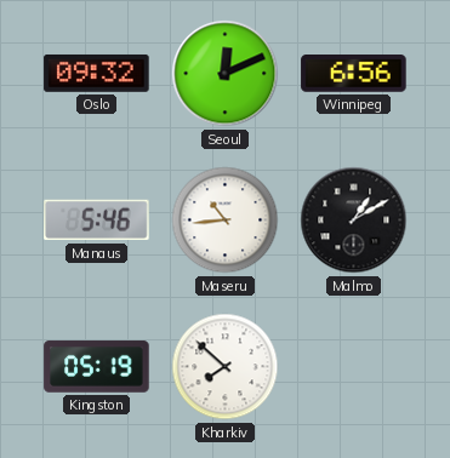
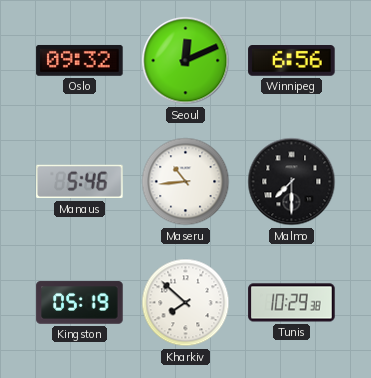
Malmo: 1:10 -> 7:30
Tunis: none -> 10:29
